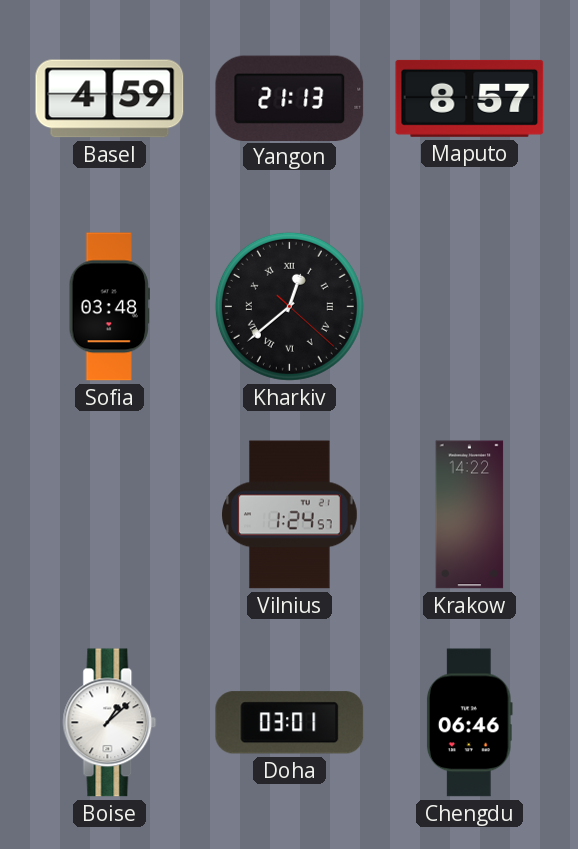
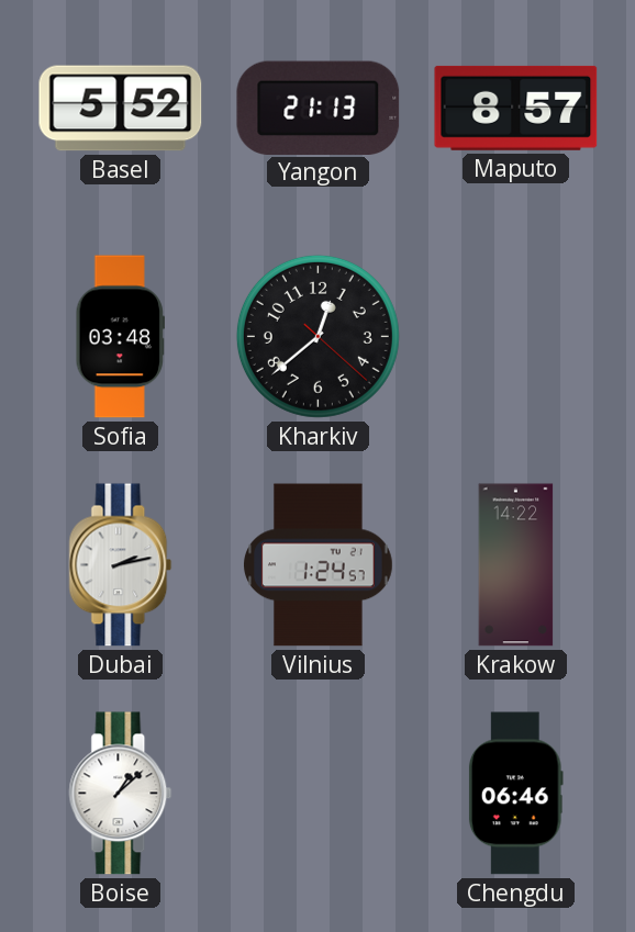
Basel: 4:59 -> 5:52
Kharkiv numerals: Roman -> Arabic
Dubai: none -> 2:13
Doha: 03:01 -> none
